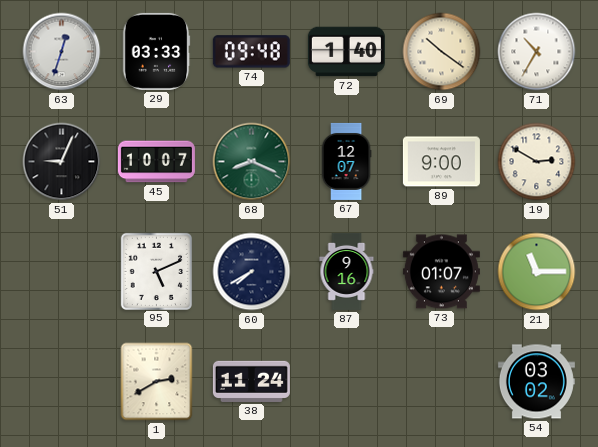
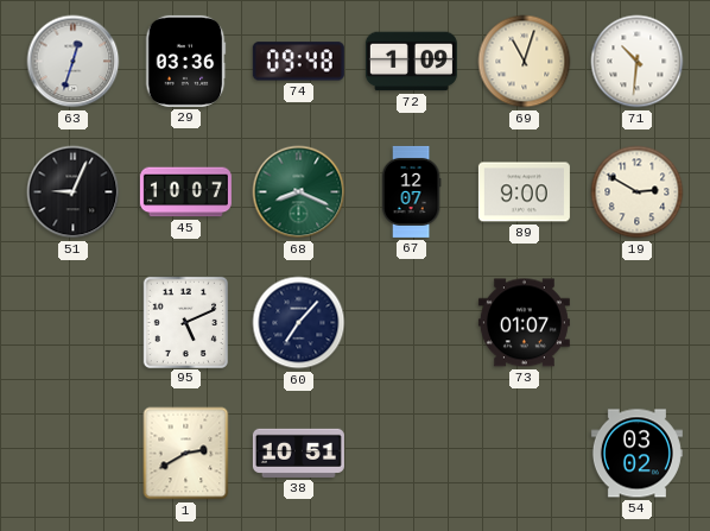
29: 03:33 -> 03:36
72: 1:40 -> 1:09
69: 10:21 -> 11:03
71: 10:35 -> 10:31
60: 7:40 -> 7:07
87: 9:16 -> none
21: 11:15 -> none
38: 11:24 -> 10:51
